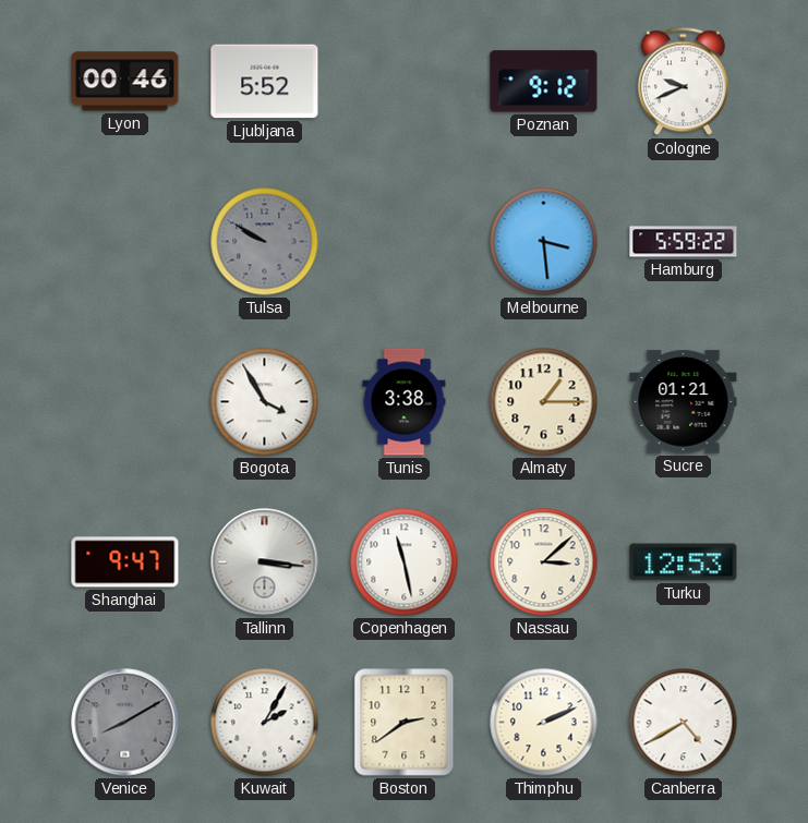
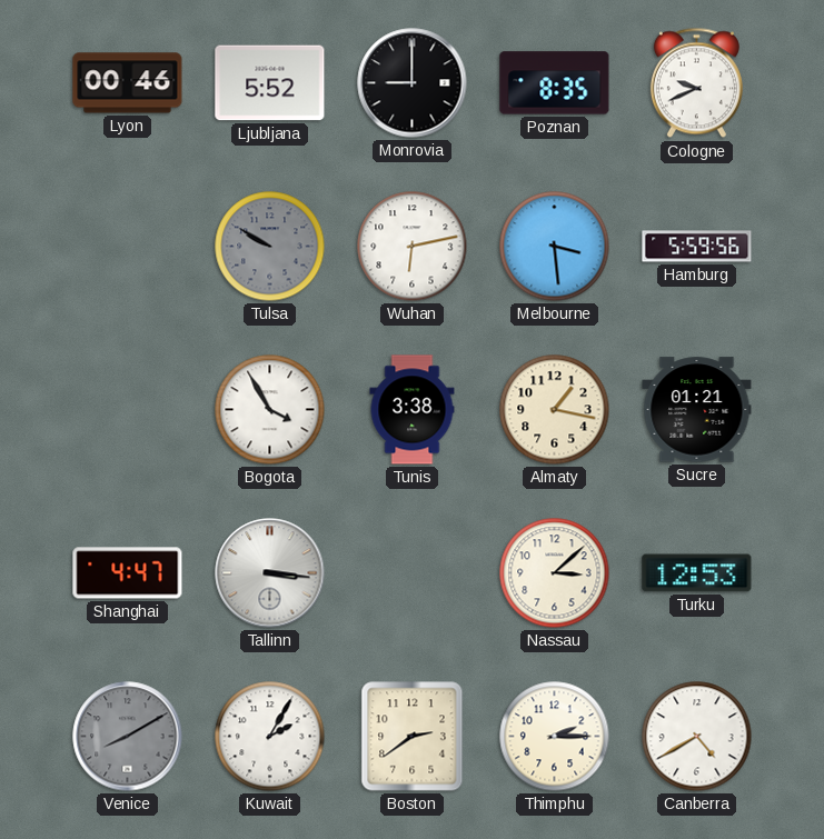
Monrovia: none -> 9:00
Poznan: 9:12 -> 8:35
Wuhan: none -> 6:13
Hamburg: 5:59:22 -> 5:59:56
Almaty: 1:15 -> 1:17
Shanghai: 9:47 -> 4:47
Copenhagen: 11:28 -> none
Thimphu: 2:11 -> 2:15
